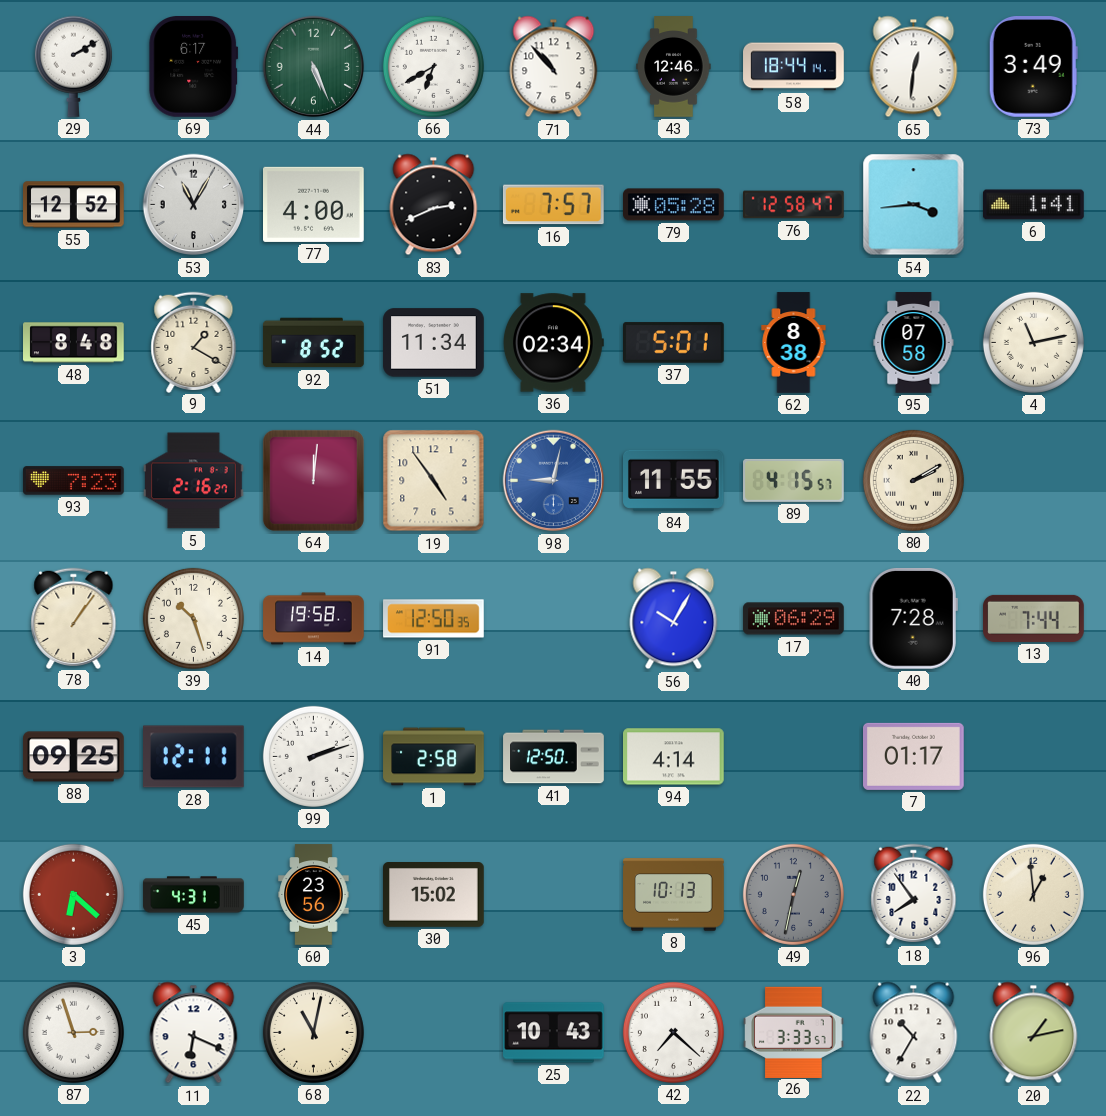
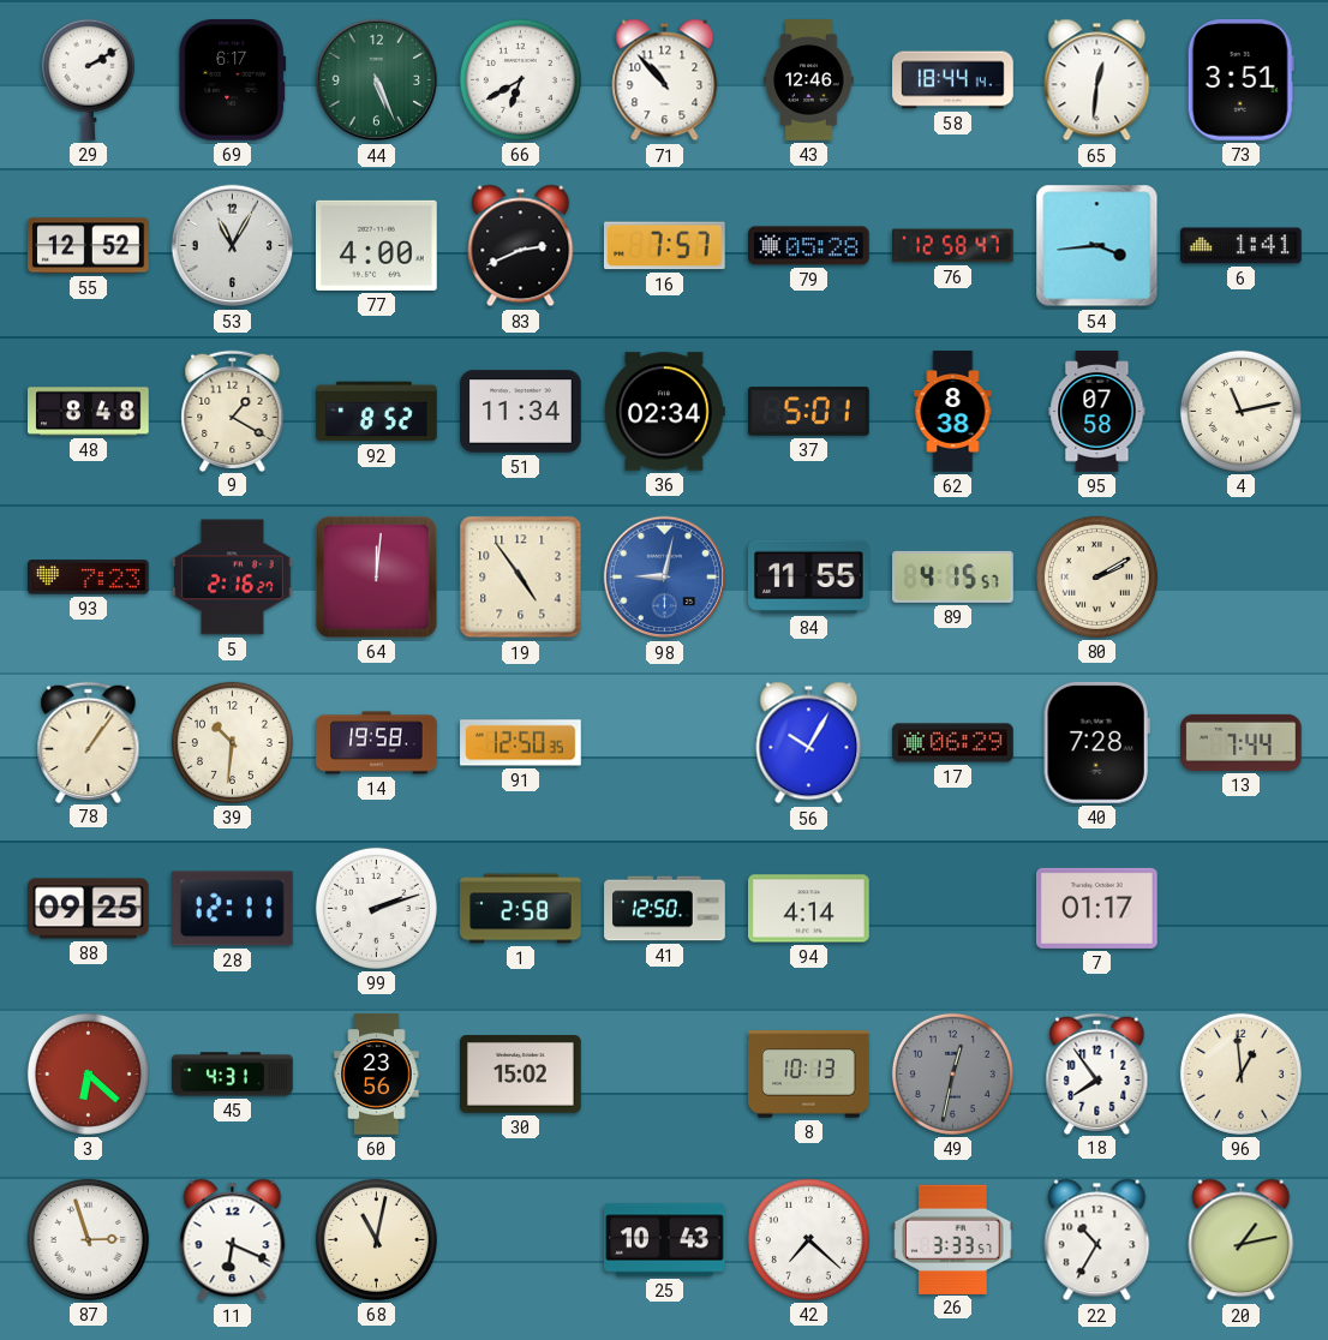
73: 3:49 -> 3:51
39: 10:27 -> 10:31
